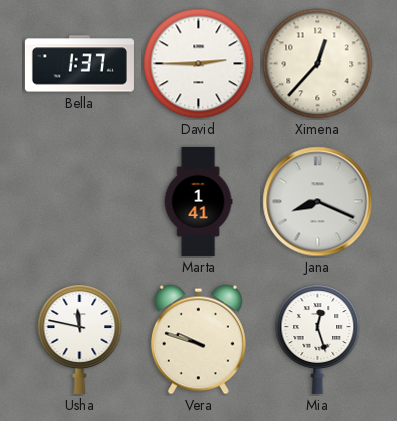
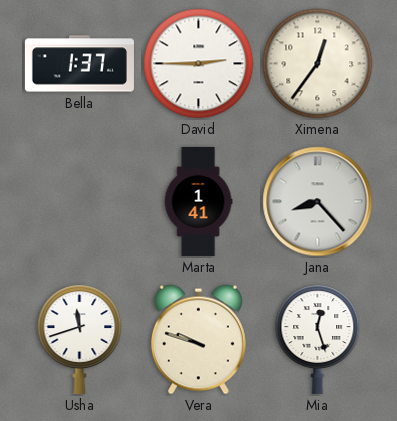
Ximena: 12:37 -> 12:36
Jana: 8:19 -> 8:23
Usha: 11:47 -> 11:42
